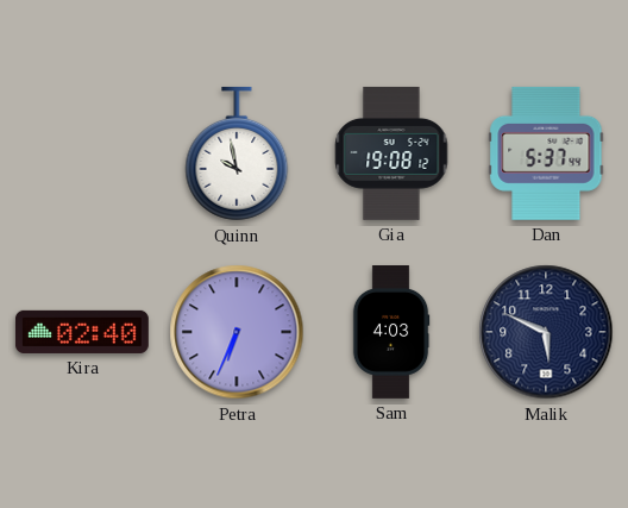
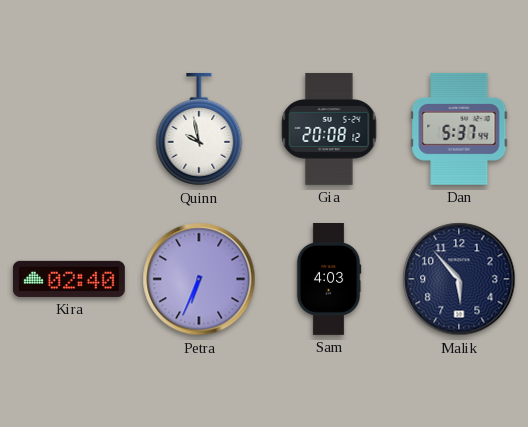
Gia: 19:08 -> 20:08
Malik: 5:49 -> 5:53
